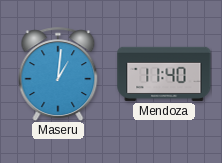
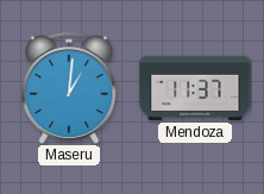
Mendoza: 11:40 -> 11:37
